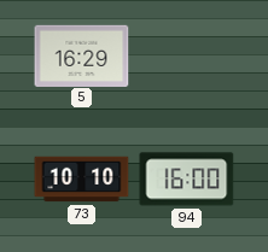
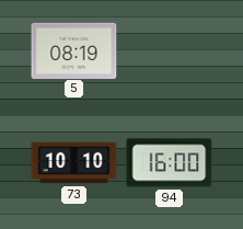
5: 16:29 -> 08:19
